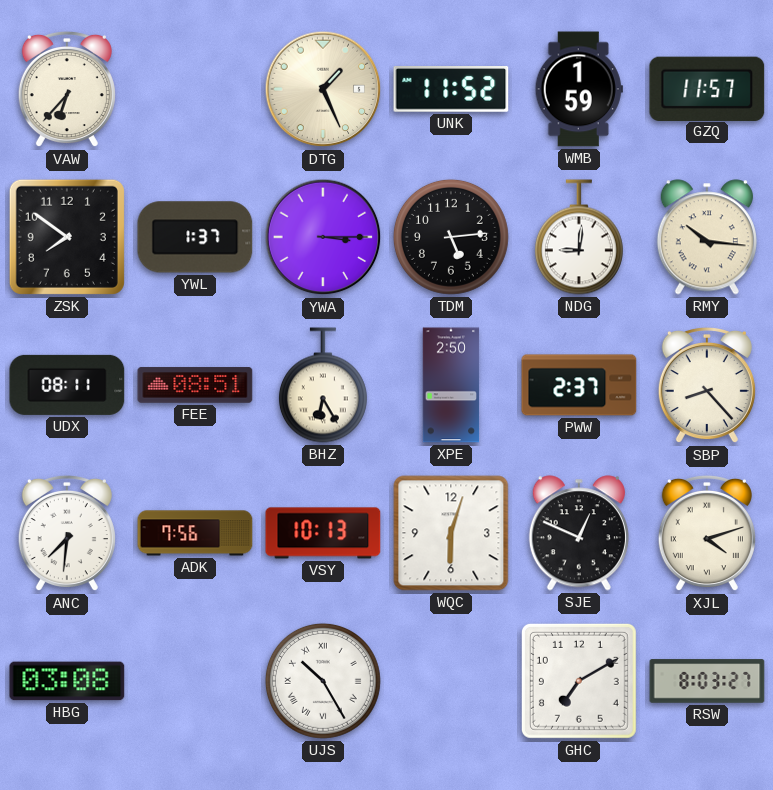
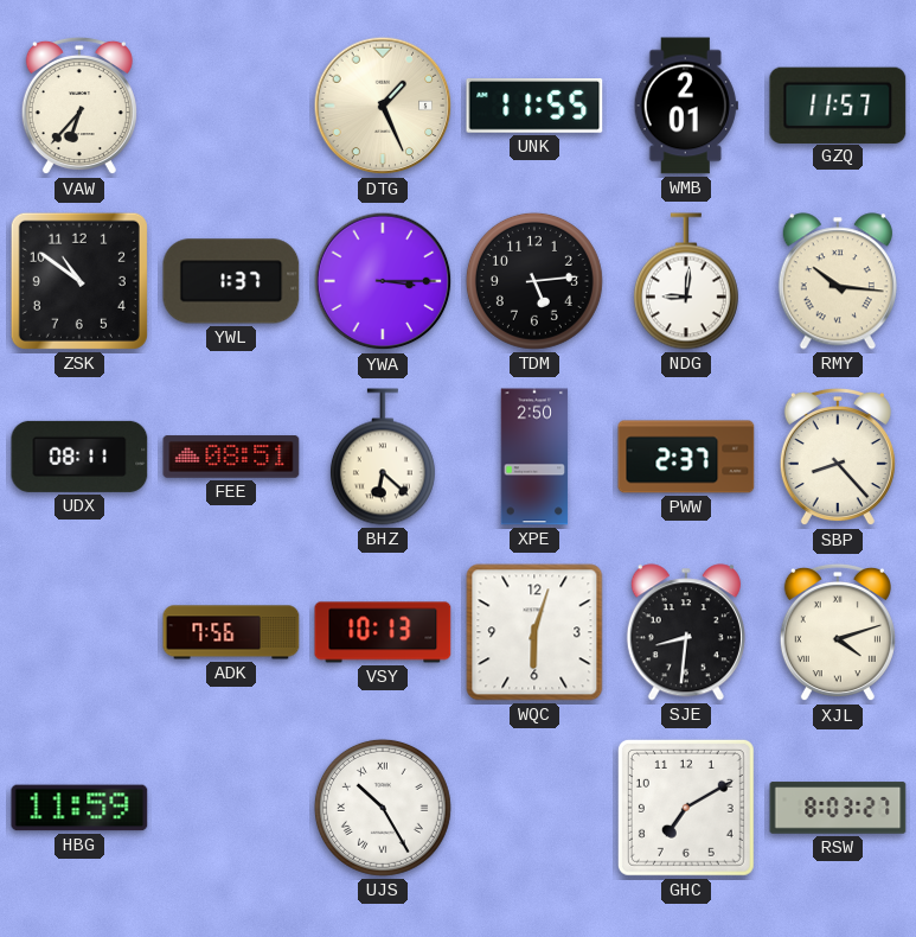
UNK: 11:52 -> 11:55
WMB: 1:59 -> 2:01
ZSK: 7:51 -> 10:51
BHZ: 6:25 -> 6:22
ANC: 7:31 -> none
SJE: 12:49 -> 8:31
HBG: 03:08 -> 11:59
